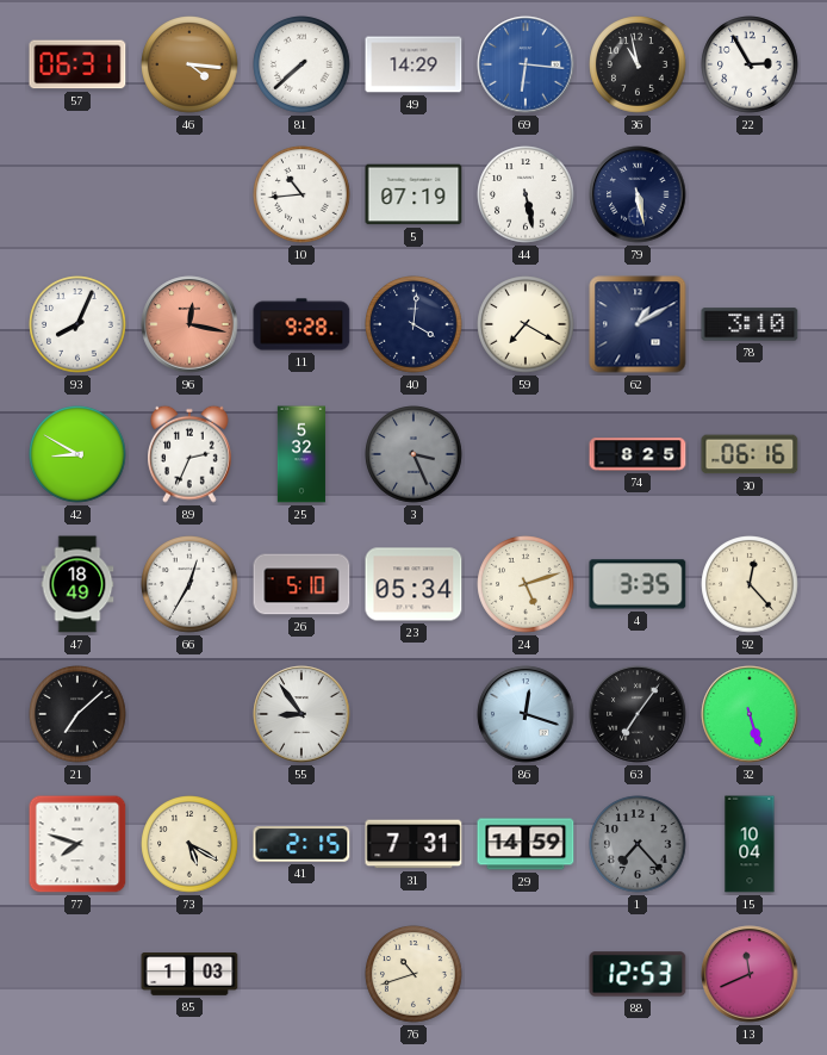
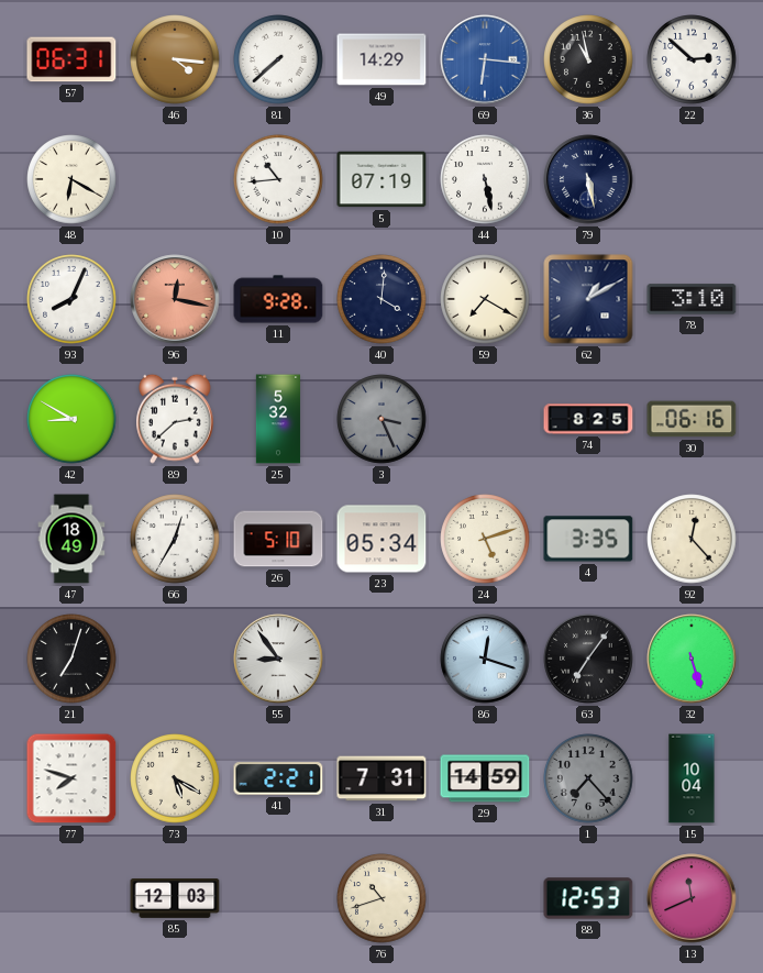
22: 2:55 -> 2:52
48: none -> 6:20
89: 2:34 -> 2:38
21: 7:08 -> 7:03
41: 2:15 -> 2:21
85: 1:03 -> 12:03
